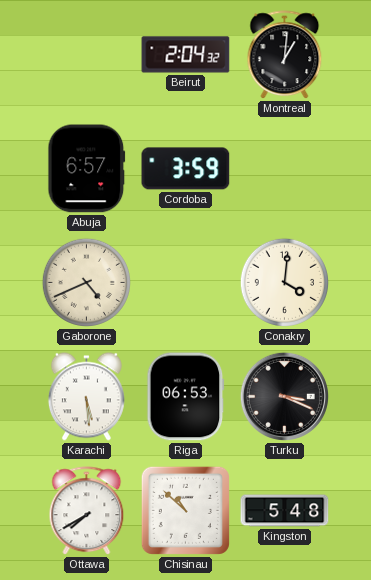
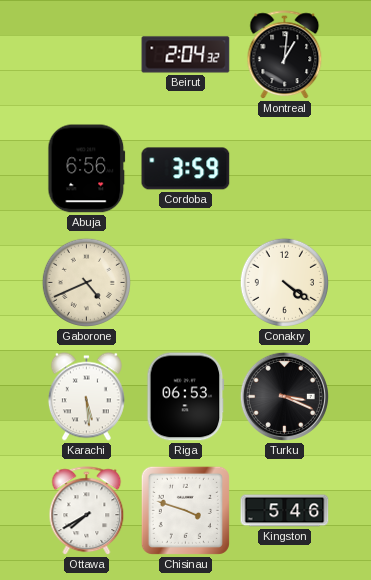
Abuja: 6:57 -> 6:56
Conakry: 4:01 -> 4:21
Chisinau: 10:52 -> 3:48
Kingston: 5:48 -> 5:46
